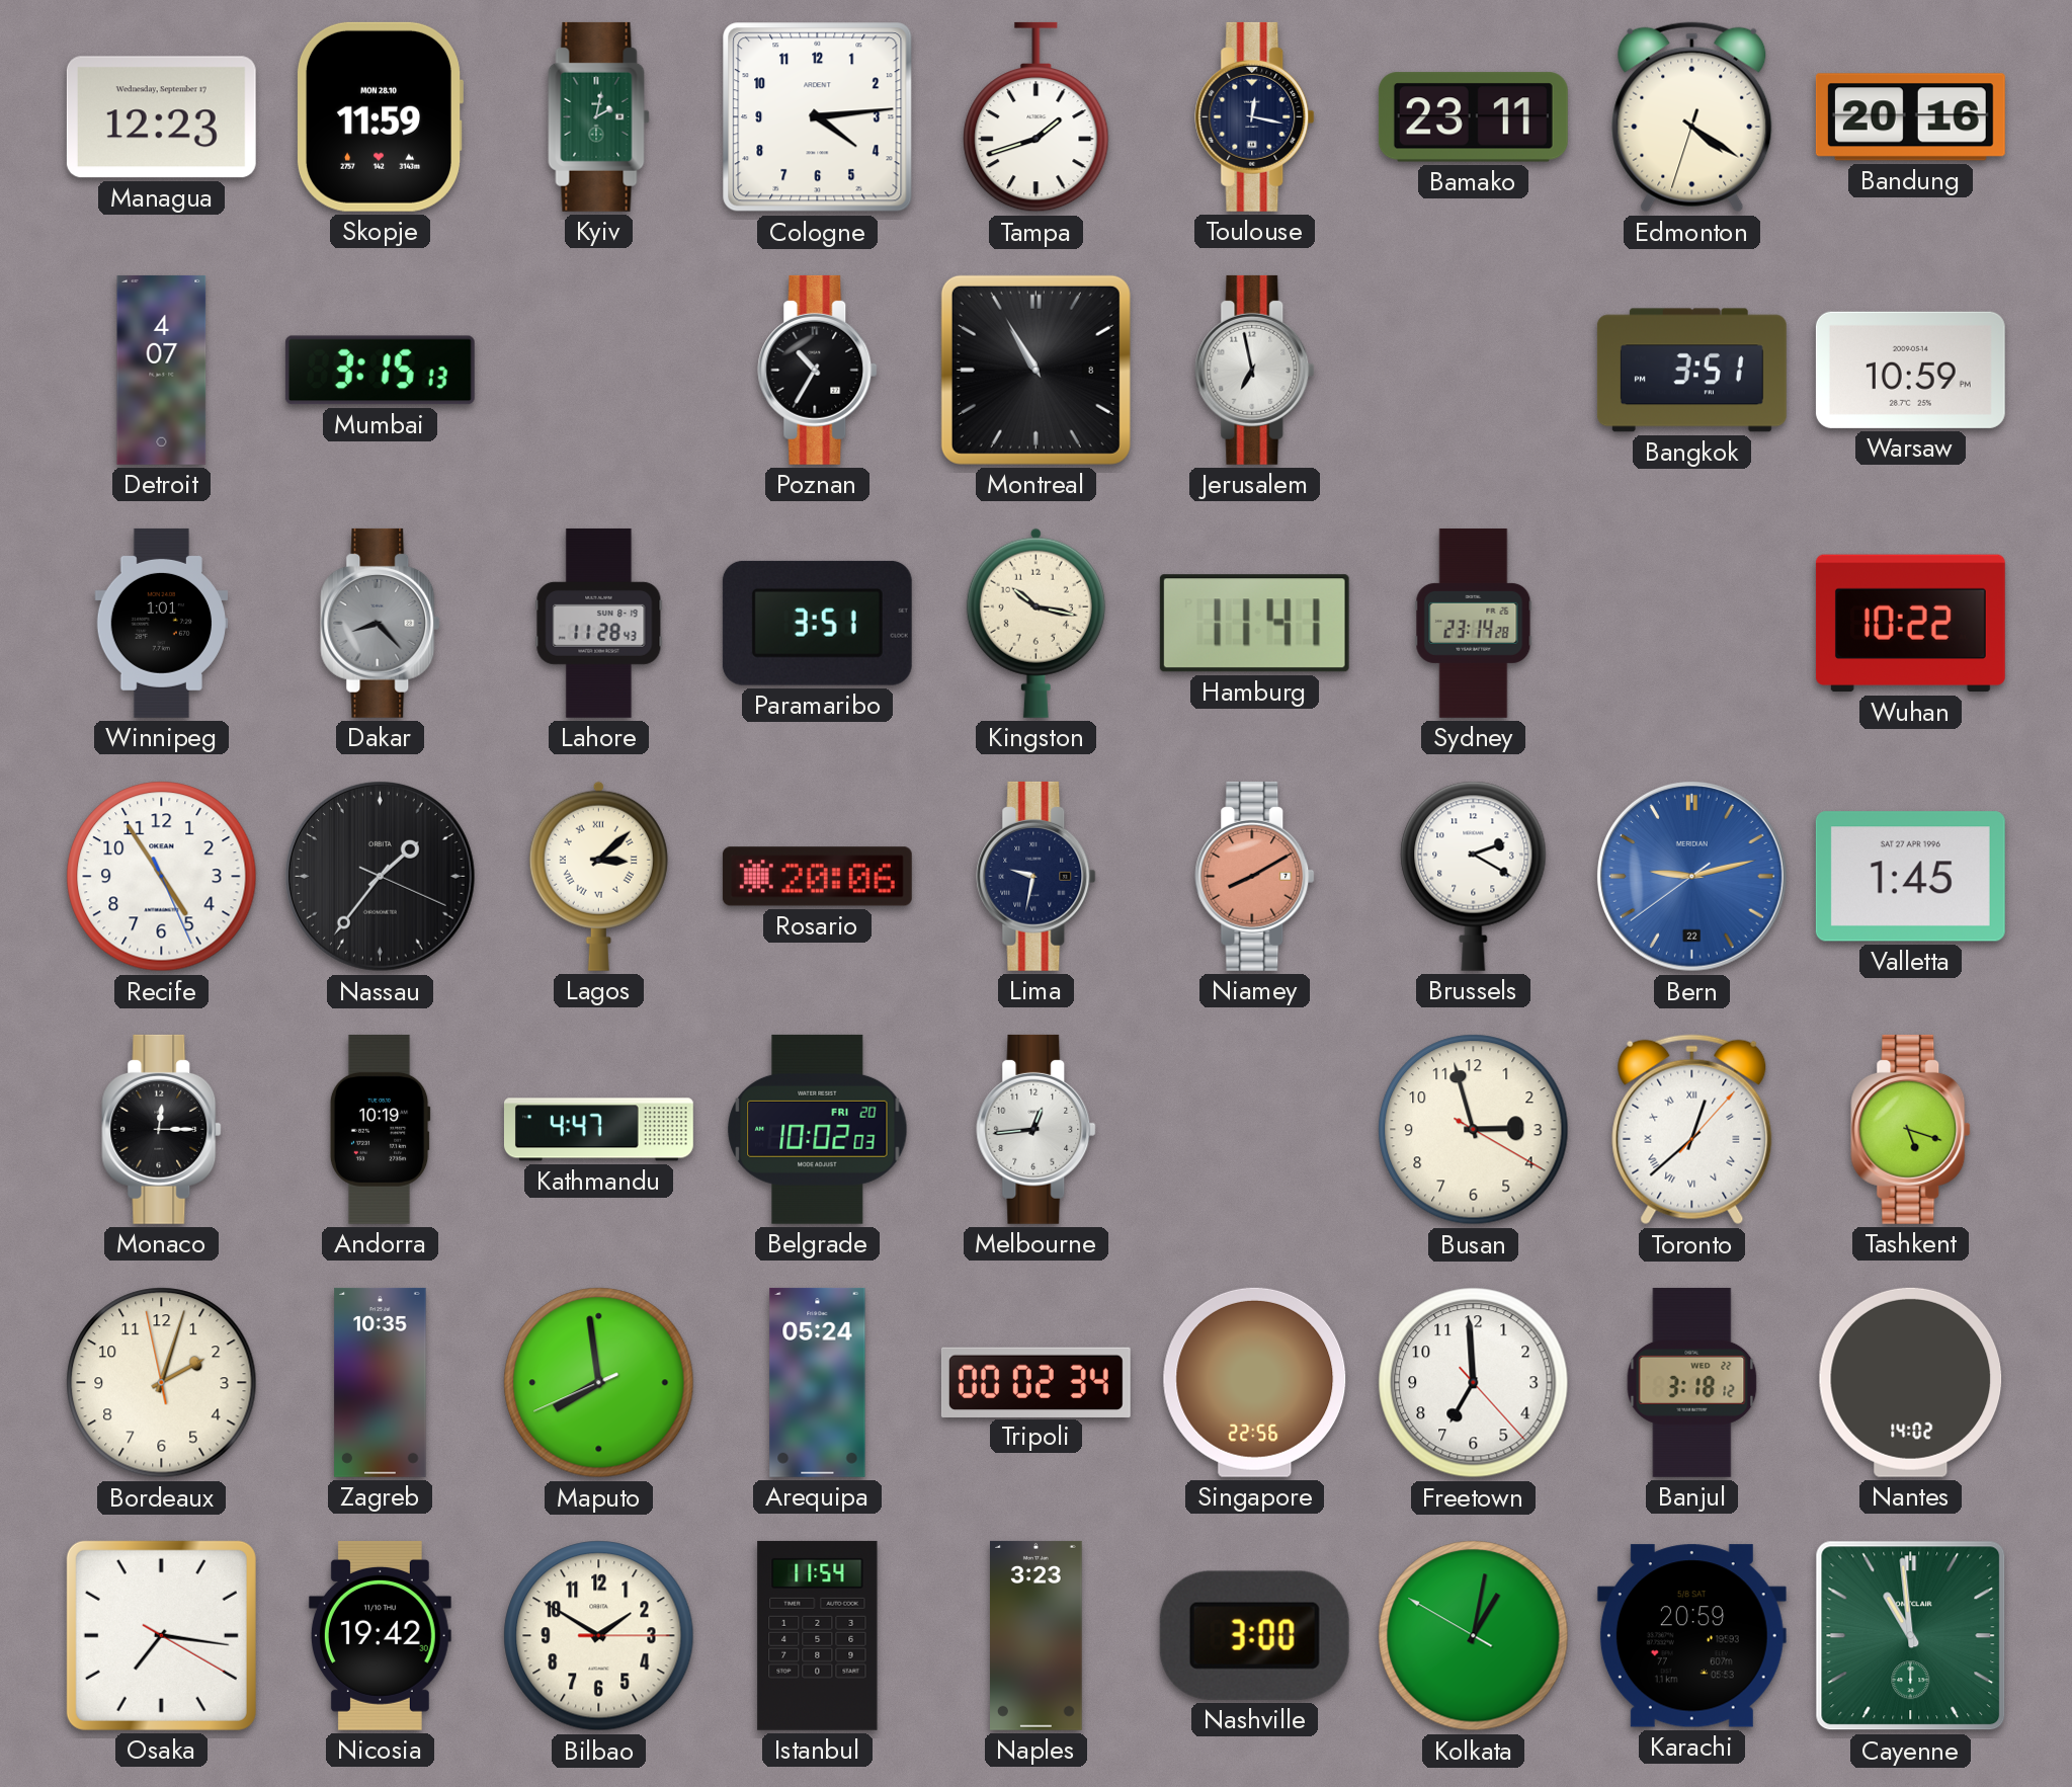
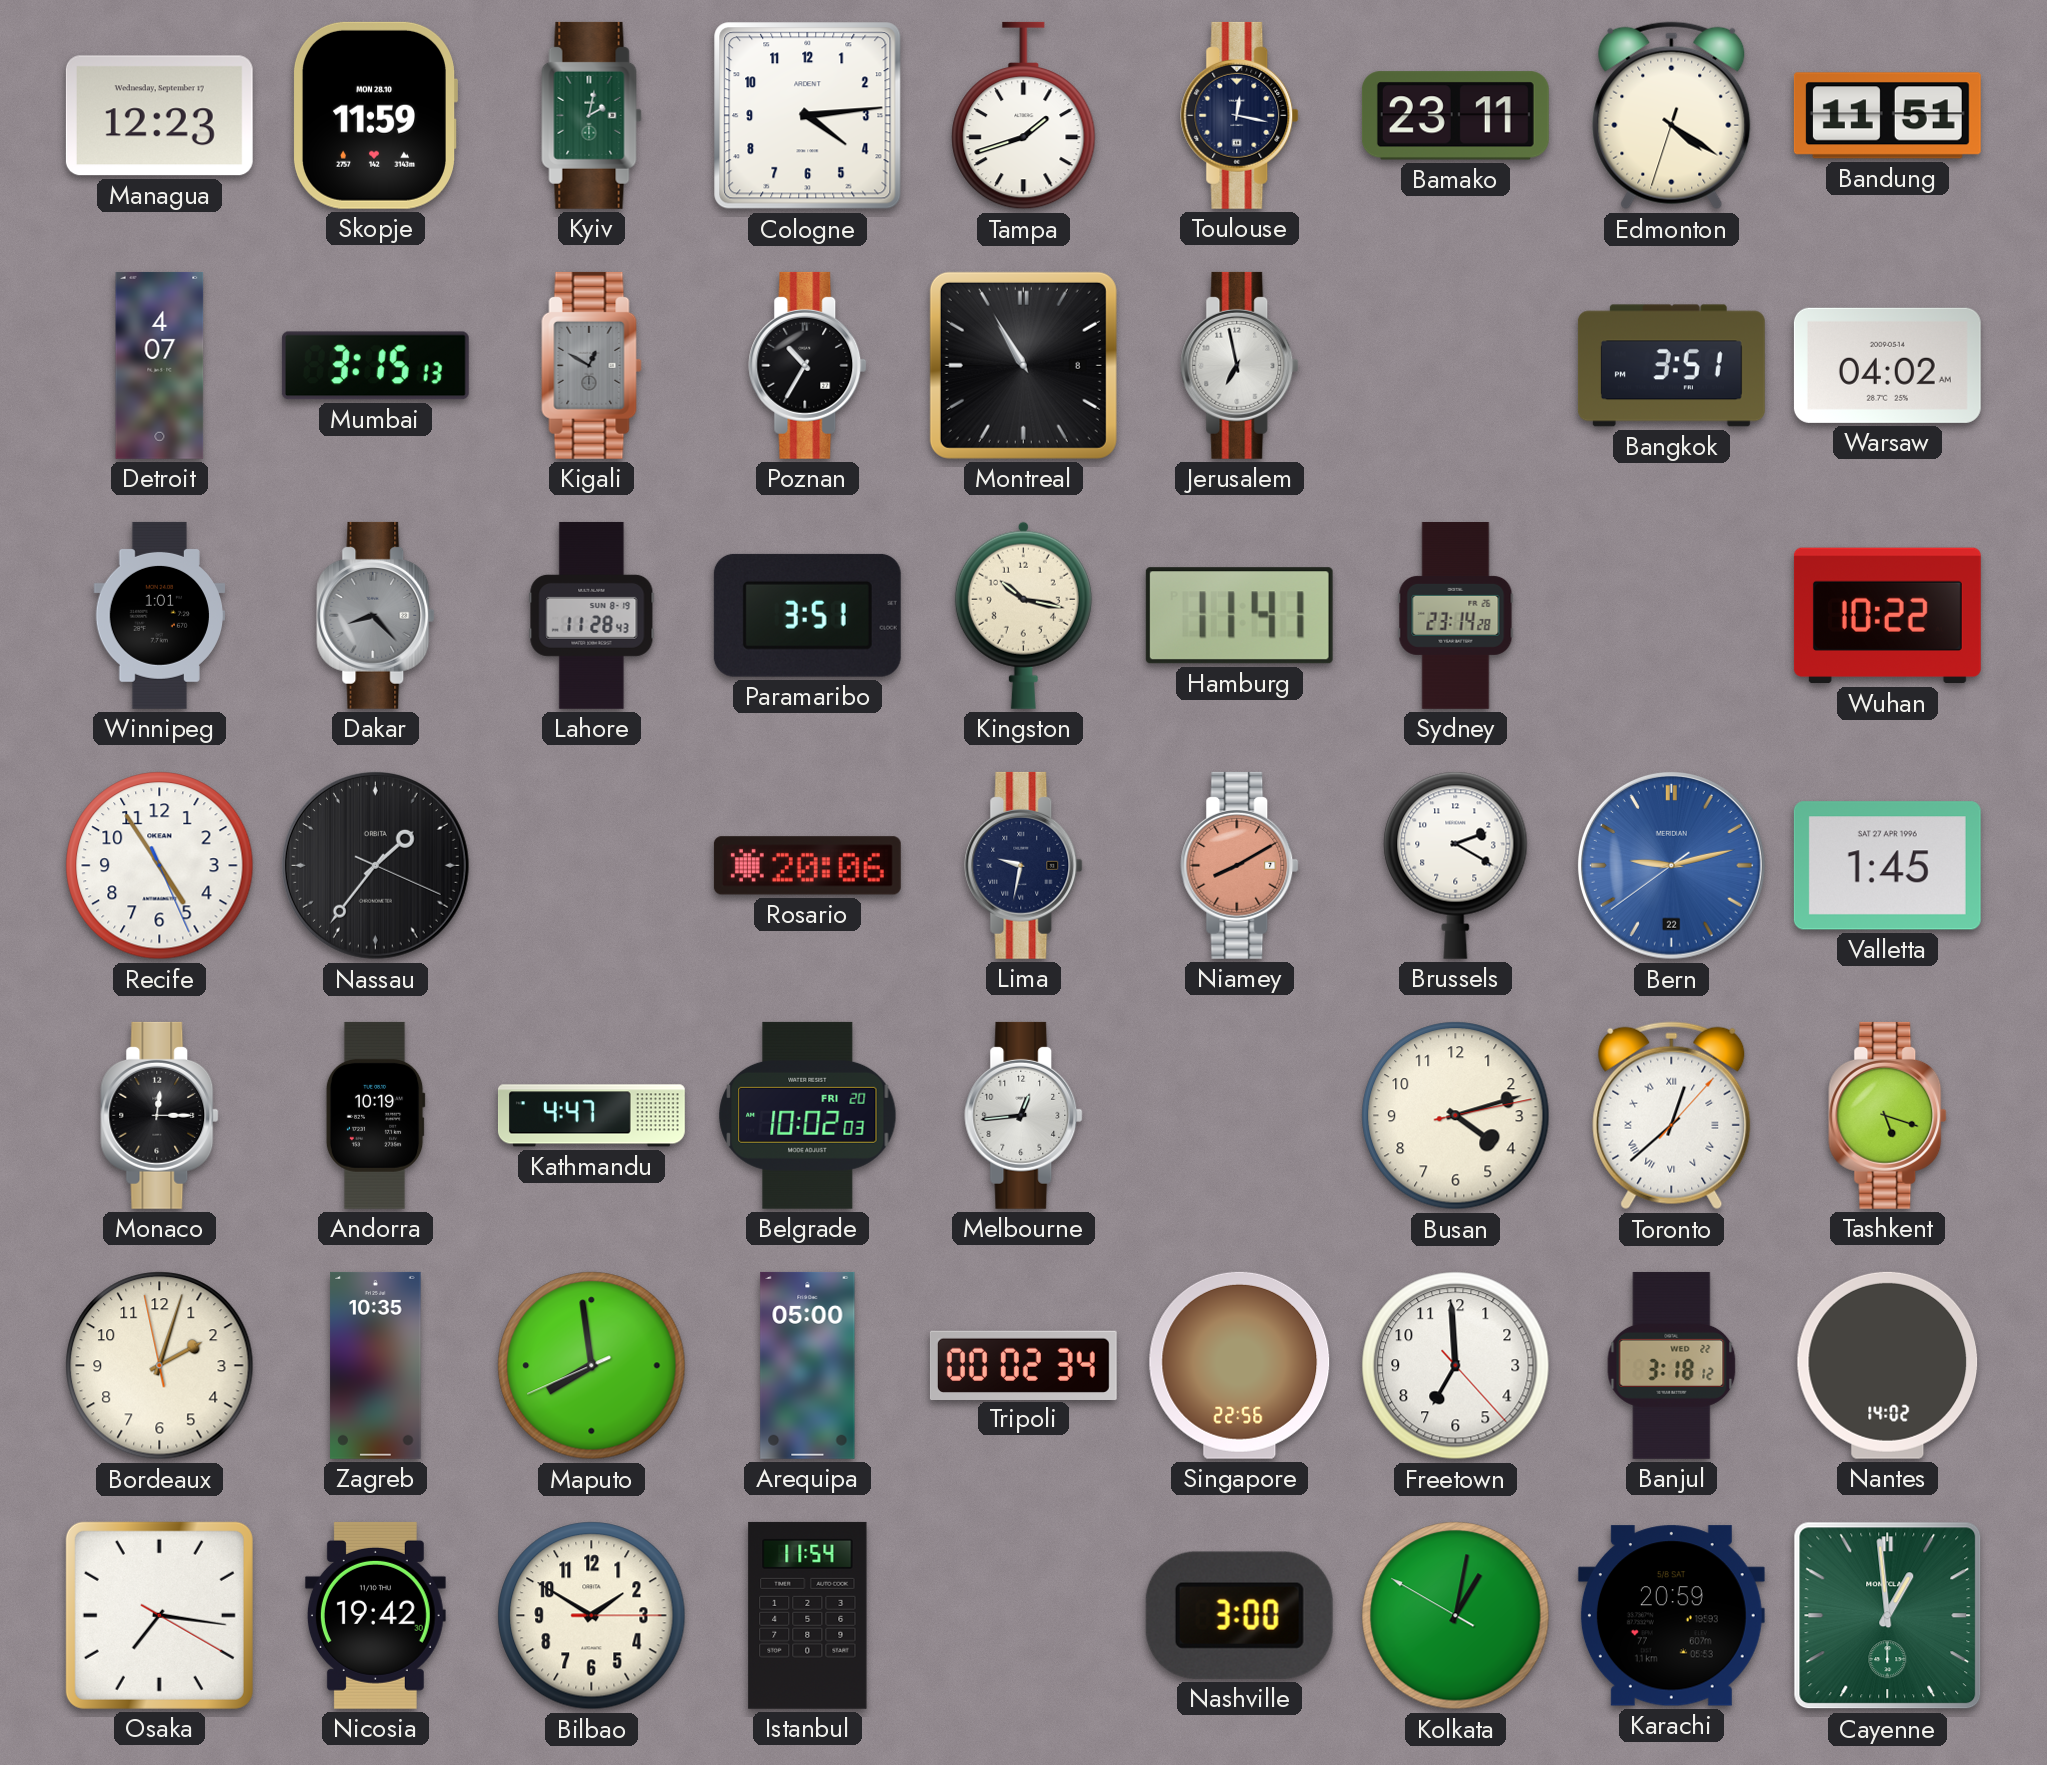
Bandung: 20:16 -> 11:51
Kigali: none -> 12:50
Warsaw: 10:59 -> 04:02
Lagos: 3:08 -> none
Busan: 2:57 -> 4:12
Arequipa: 05:24 -> 05:00
Naples: 3:23 -> none
Cayenne: 10:59 -> 12:59
